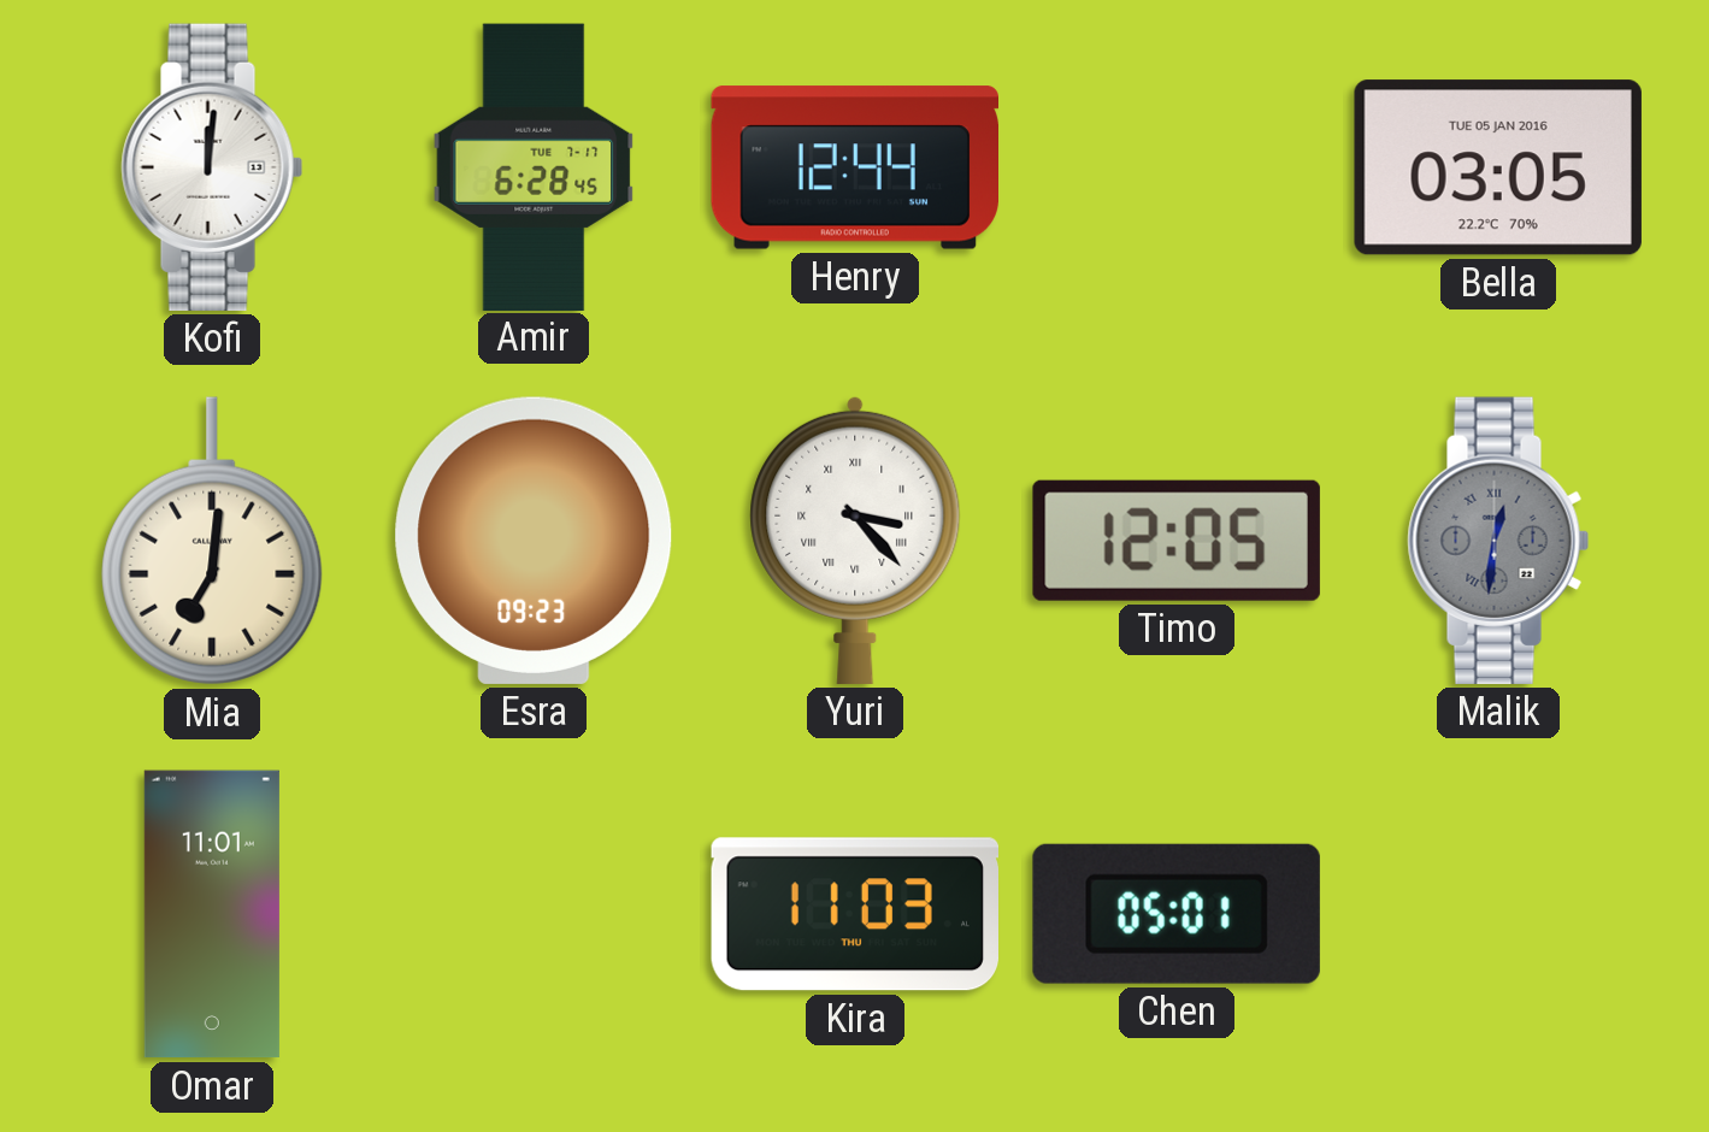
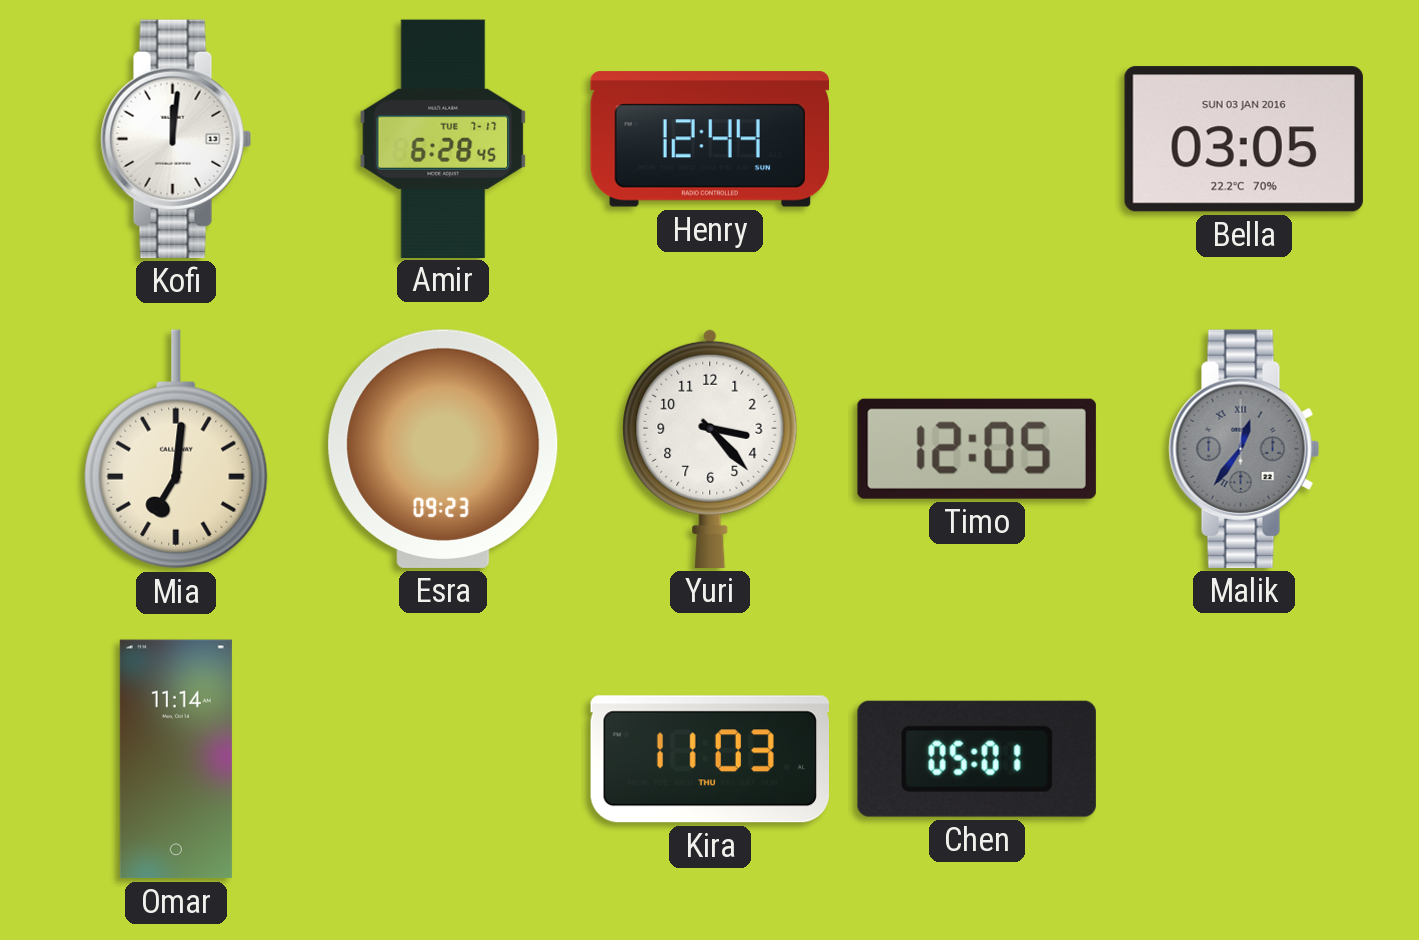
Bella date: TUE 05 JAN 2016 -> SUN 03 JAN 2016
Yuri numerals: Roman -> Arabic
Malik: 12:31 -> 12:36
Omar: 11:01 -> 11:14
